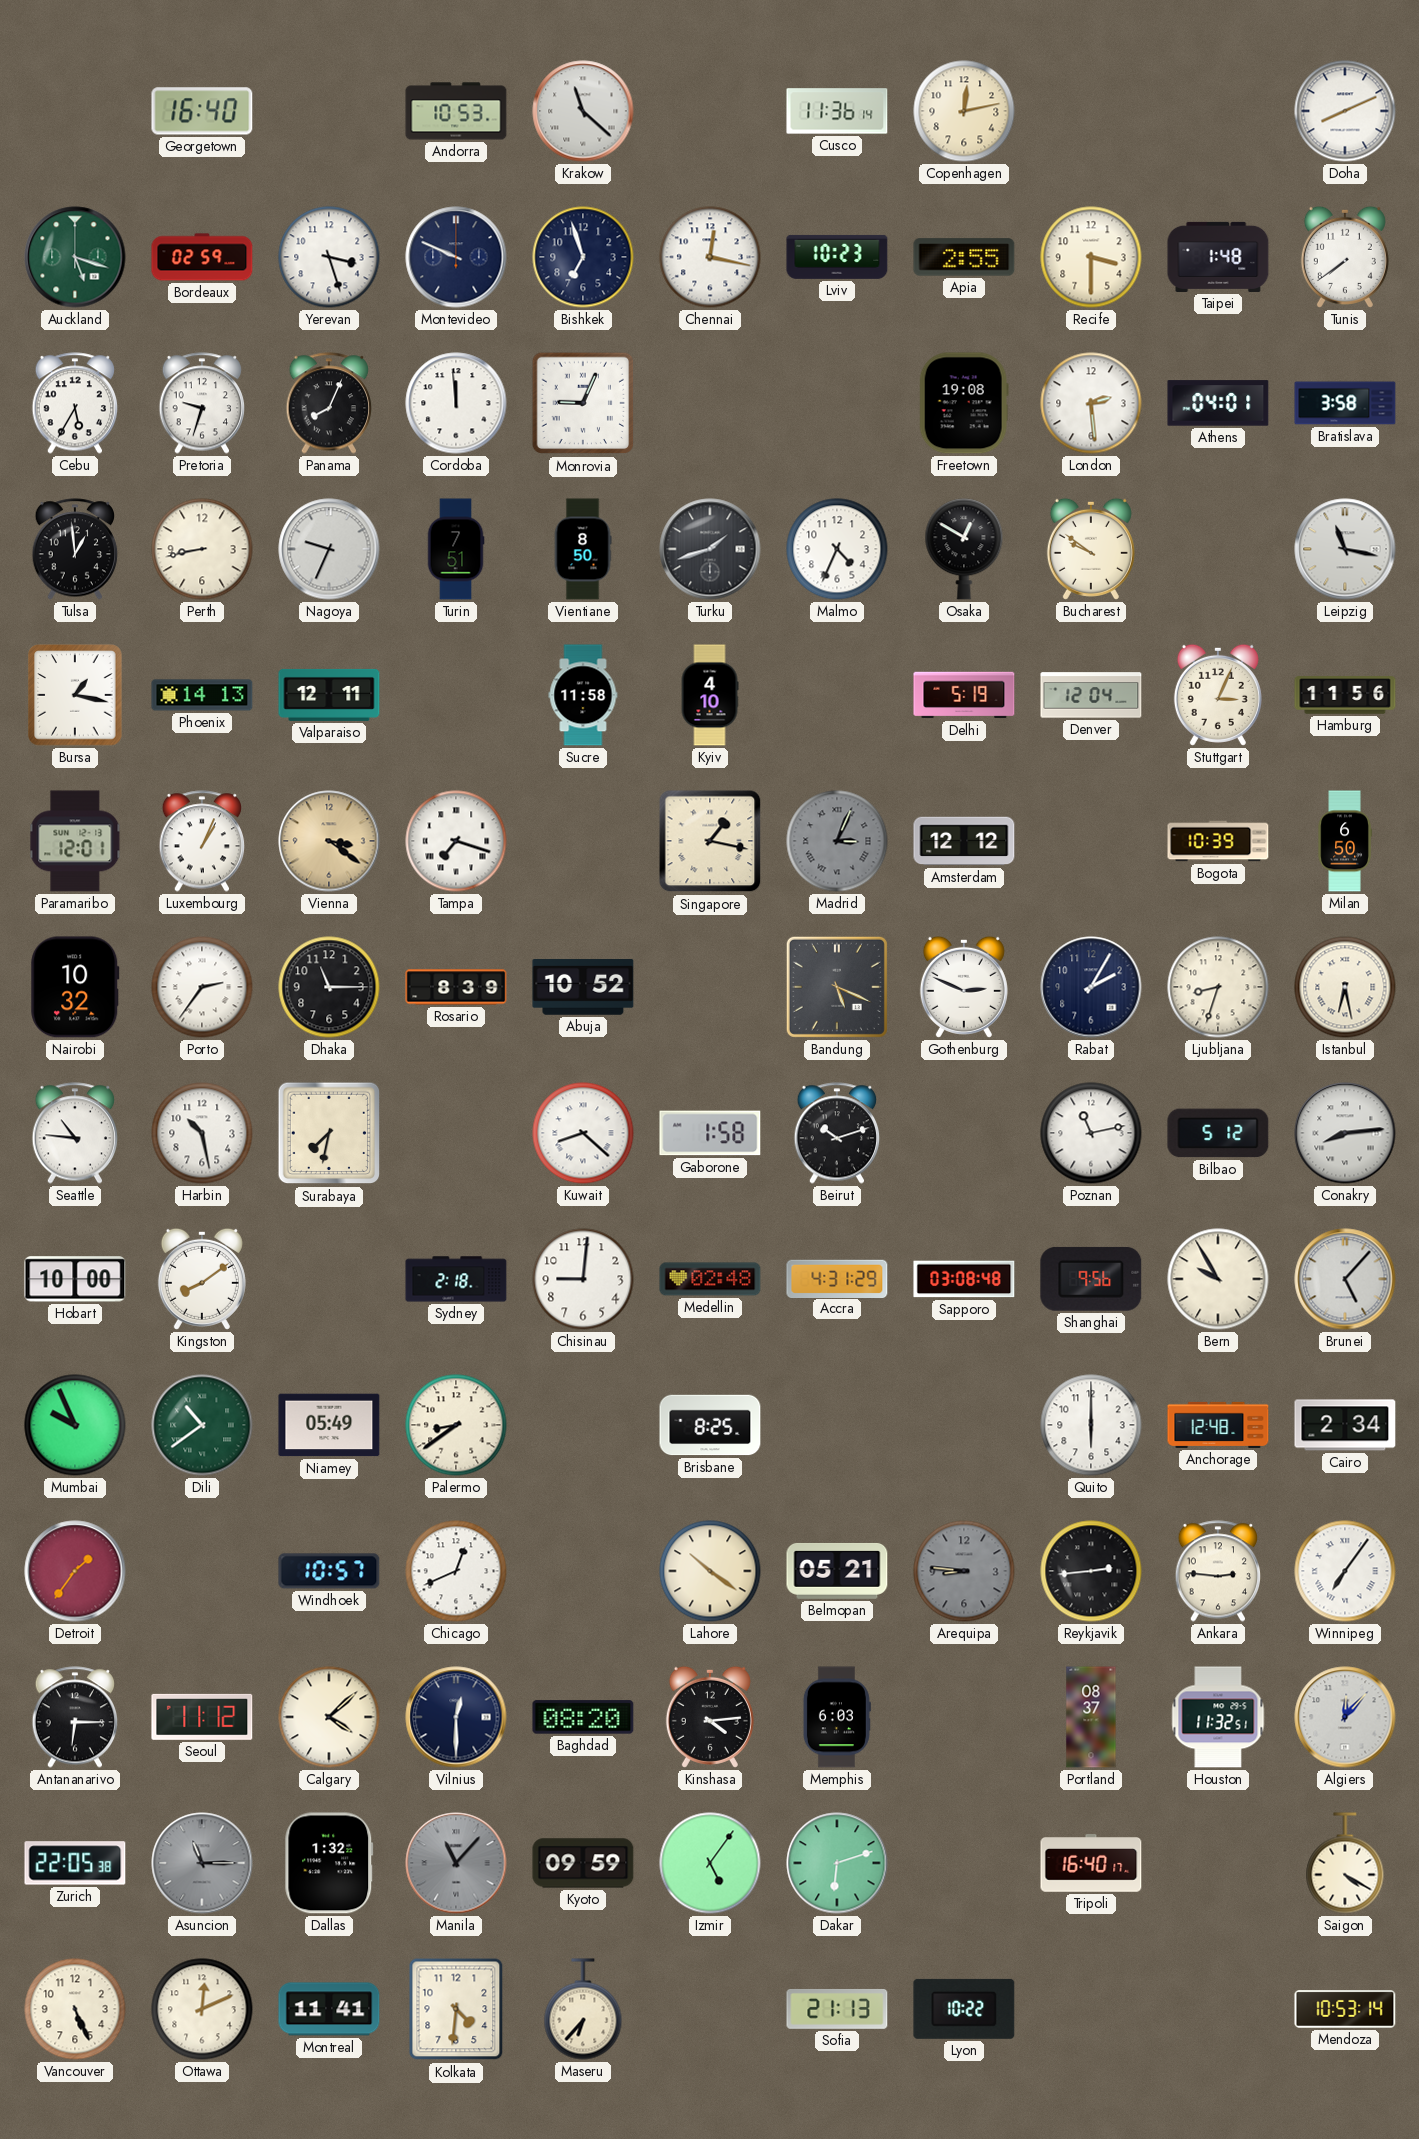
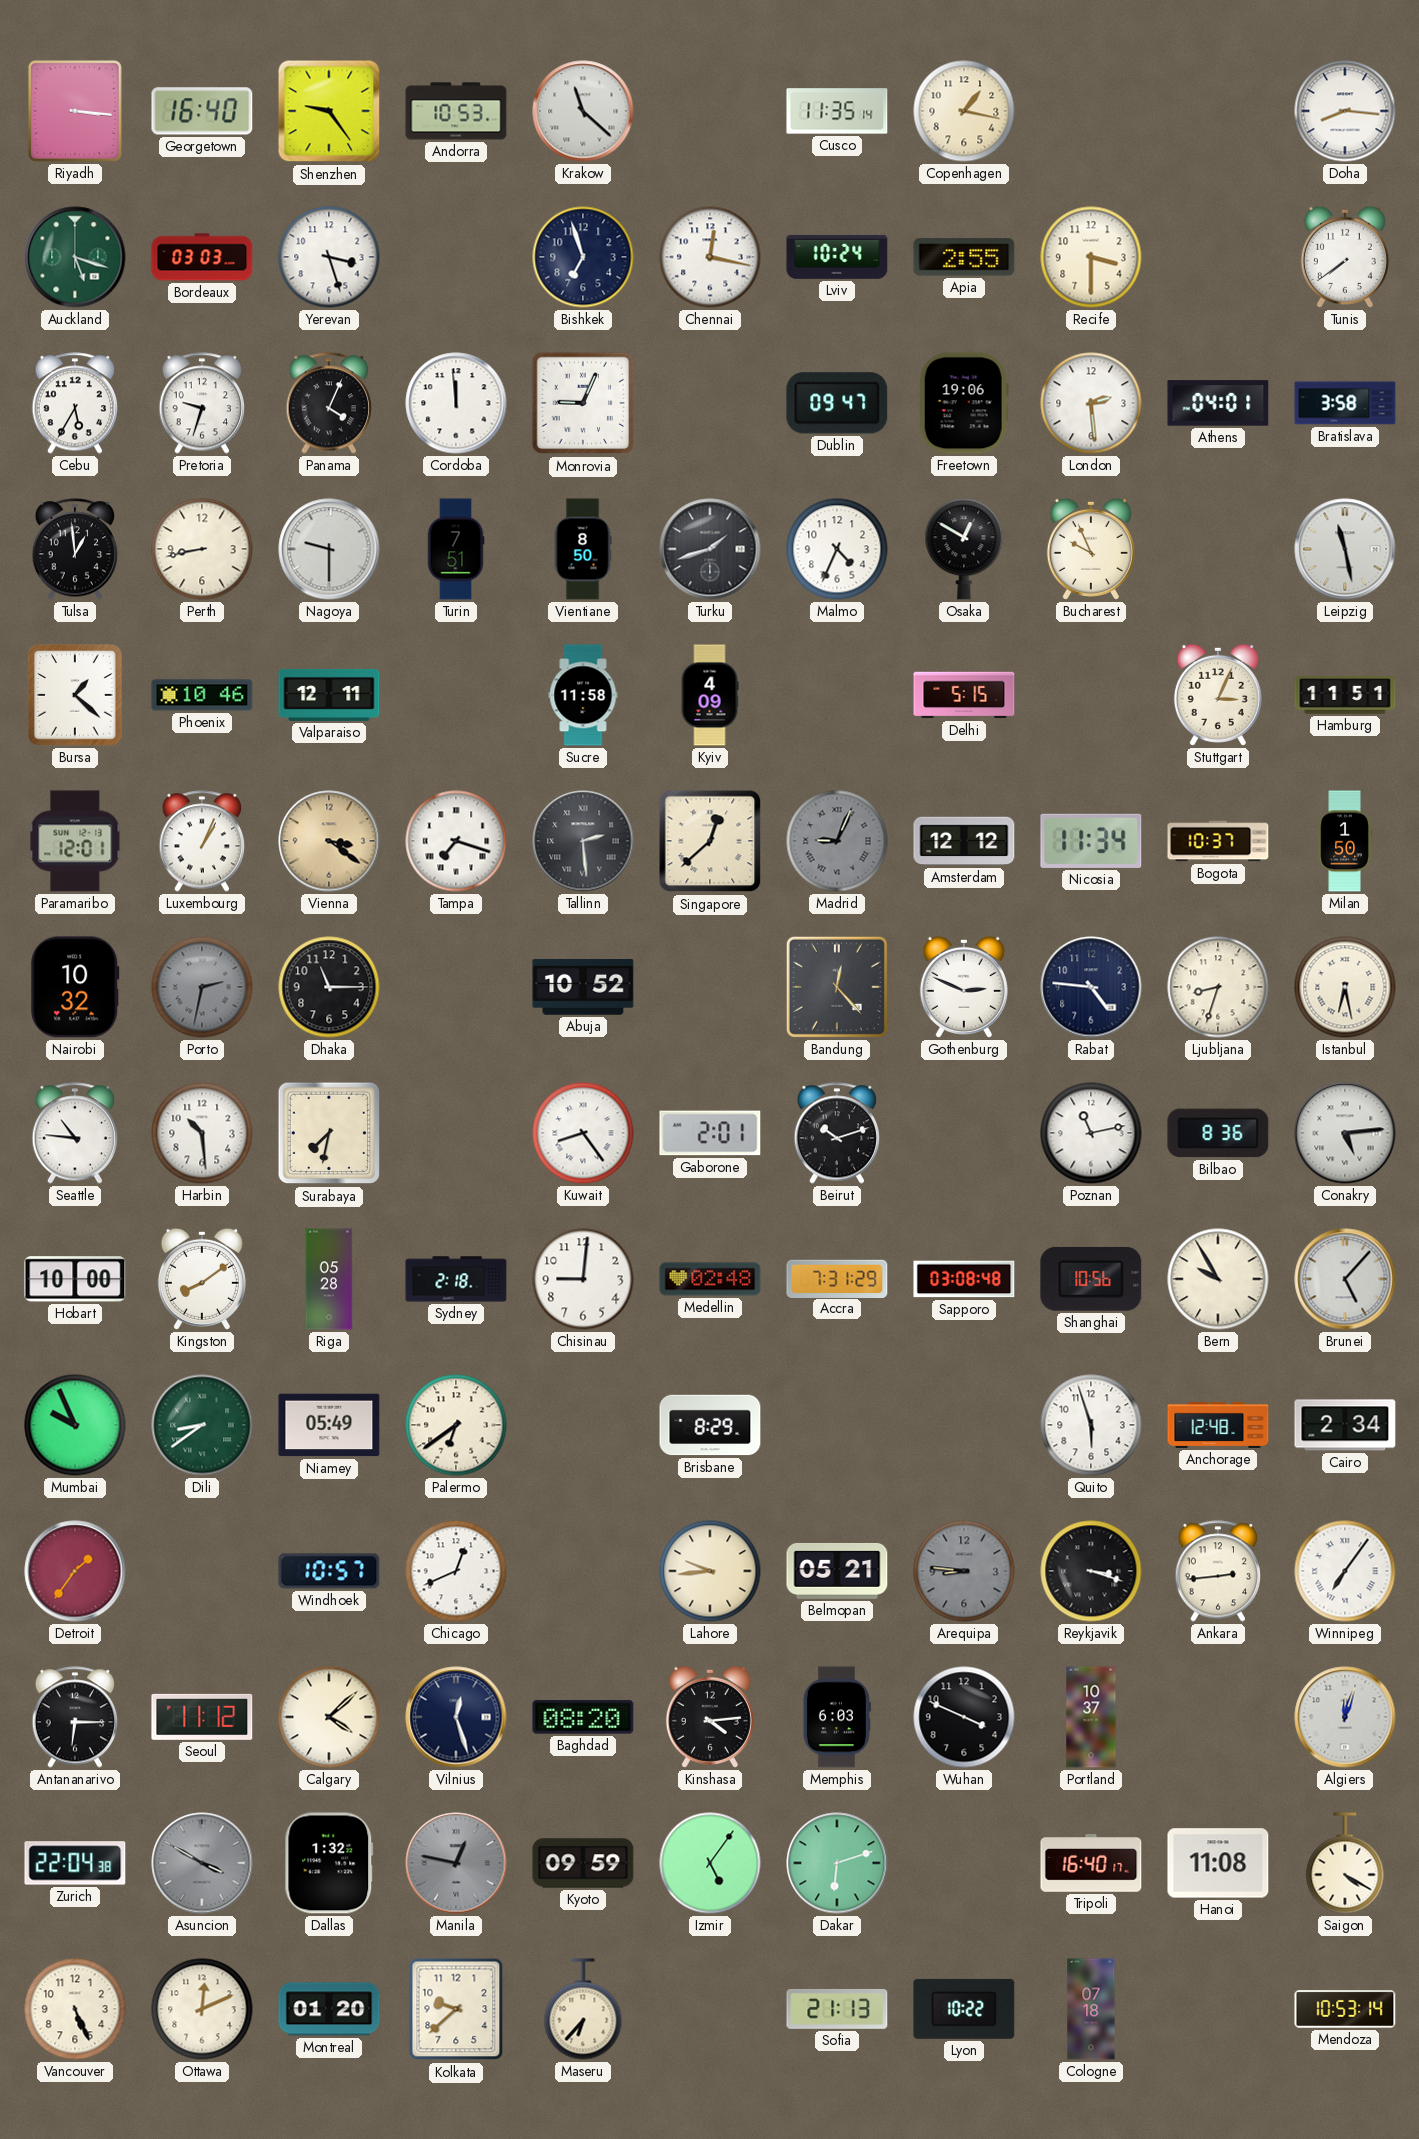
Riyadh: none -> 3:16
Shenzhen: none -> 9:24
Cusco: 11:36 -> 11:35
Copenhagen: 12:13 -> 1:17
Doha: 8:11 -> 8:16
Bordeaux: 02:59 -> 03:03
Montevideo: 9:49 -> none
Lviv: 10:23 -> 10:24
Taipei: 1:48 -> none
Panama: 8:04 -> 4:04
Dublin: none -> 09:47
Freetown: 19:08 -> 19:06
Nagoya: 9:34 -> 9:30
Bucharest: 9:51 -> 9:56
Leipzig: 11:17 -> 11:28
Bursa: 1:17 -> 1:22
Phoenix: 14:13 -> 10:46
Kyiv: 4:10 -> 4:09
Delhi: 5:19 -> 5:15
Denver: 12:04 -> none
Hamburg: 11:56 -> 11:51
Tallinn: none -> 2:29
Singapore: 1:17 -> 12:38
Madrid: 3:04 -> 9:04
Nicosia: none -> 11:34
Bogota: 10:39 -> 10:37
Milan: 6:50 -> 1:50
Porto: 2:36 -> 2:32
Porto dial: white -> grey
Rosario: 8:39 -> none
Bandung: 5:19 -> 12:23
Rabat: 2:05 -> 4:46
Harbin: 10:28 -> 10:29
Kuwait: 8:22 -> 8:24
Gaborone: 1:58 -> 2:01
Bilbao: 5:12 -> 8:36
Conakry: 8:14 -> 5:14
Riga: none -> 05:28
Accra: 4:31 -> 7:31
Shanghai: 9:56 -> 10:56
Dili: 10:39 -> 8:39
Palermo: 8:39 -> 6:39
Brisbane: 8:25 -> 8:29
Quito: 6:00 -> 5:57
Lahore: 10:21 -> 9:44
Reykjavik: 2:44 -> 3:18
Ankara: 2:46 -> 2:44
Vilnius: 12:30 -> 12:27
Wuhan: none -> 3:49
Portland: 08:37 -> 10:37
Houston: 11:32 -> none
Algiers: 12:07 -> 12:03
Zurich: 22:05 -> 22:04
Asuncion: 11:15 -> 3:50
Manila: 11:07 -> 12:47
Hanoi: none -> 11:08
Montreal: 11:41 -> 01:20
Kolkata: 4:31 -> 9:38
Cologne: none -> 07:18
